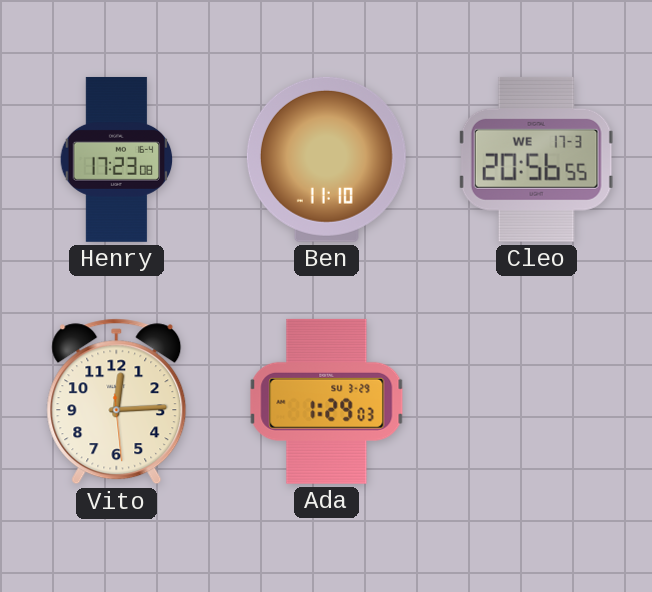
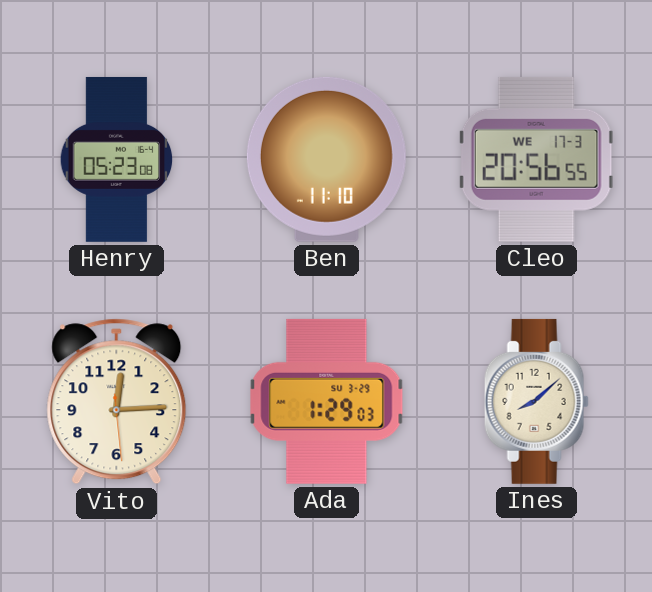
Henry: 17:23 -> 05:23
Ines: none -> 8:08
